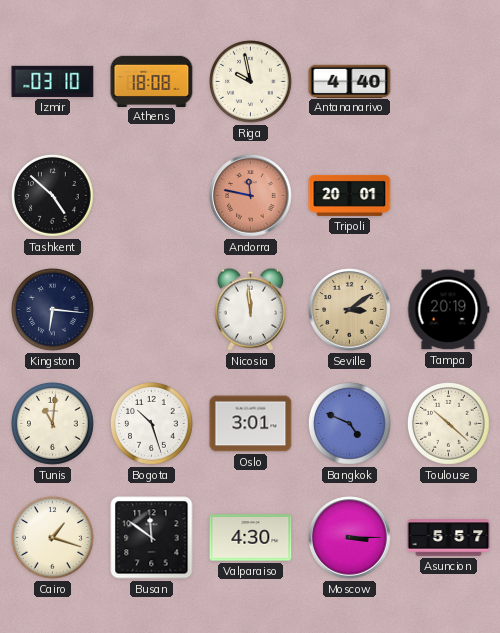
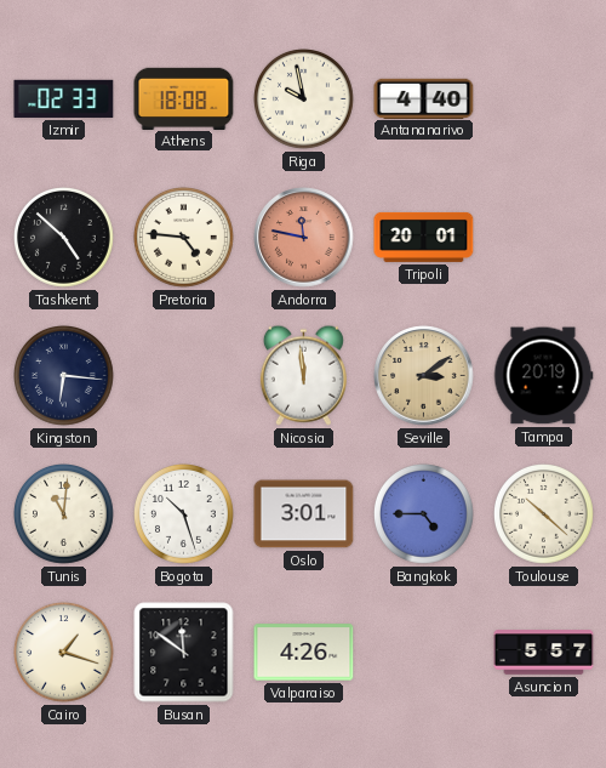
Izmir: 03:10 -> 02:33
Pretoria: none -> 4:46
Bangkok: 4:49 -> 4:45
Valparaiso: 4:30 -> 4:26
Moscow: 3:15 -> none
